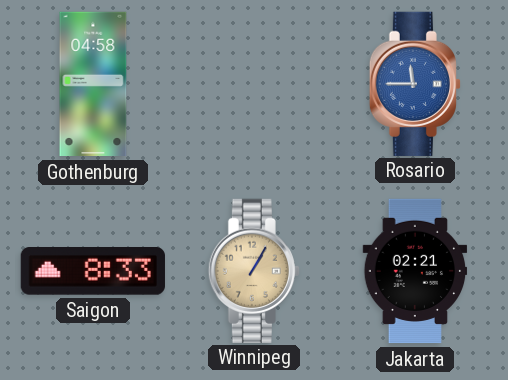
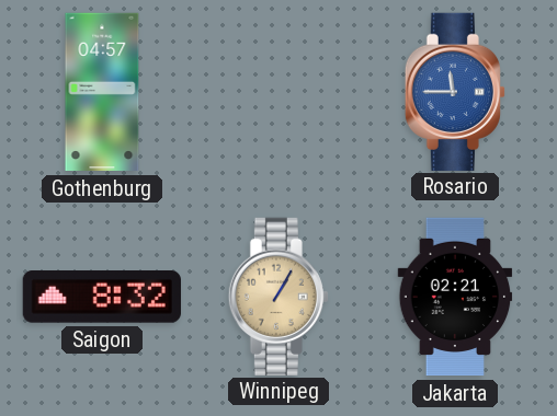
Gothenburg: 04:58 -> 04:57
Saigon: 8:33 -> 8:32
